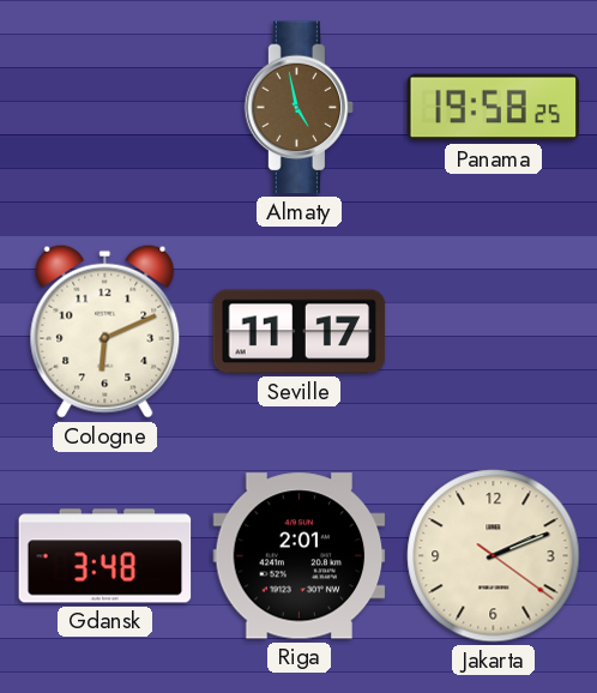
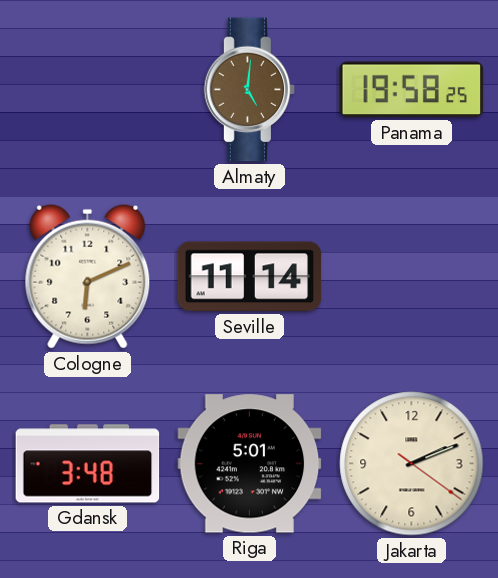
Almaty: 4:58 -> 5:01
Seville: 11:17 -> 11:14
Riga: 2:01 -> 5:01
